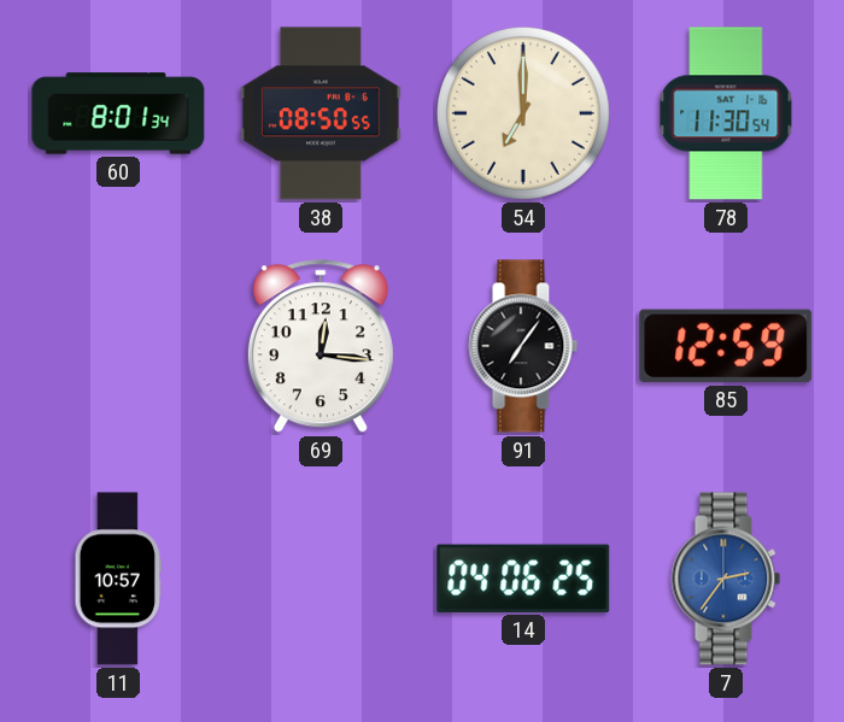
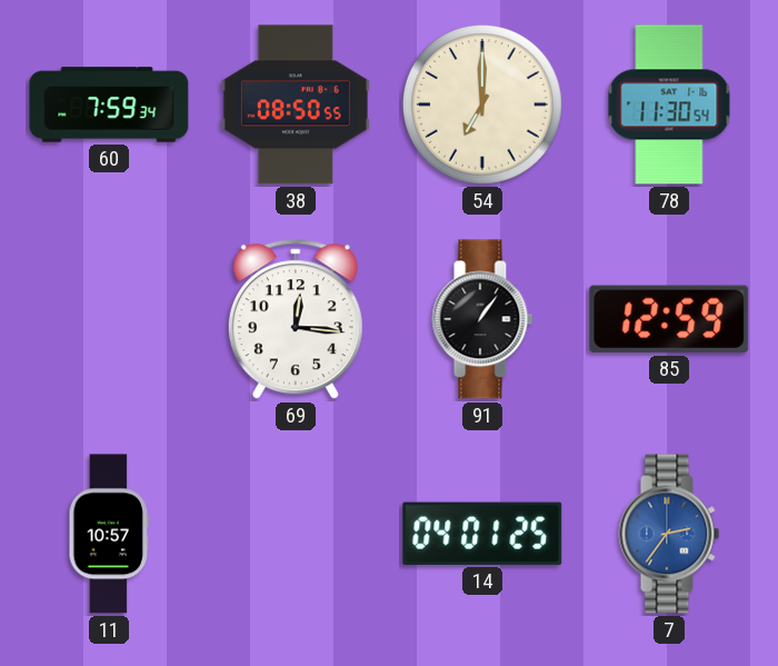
60: 8:01 -> 7:59
91: 7:06 -> 1:06
14: 04:06 -> 04:01
